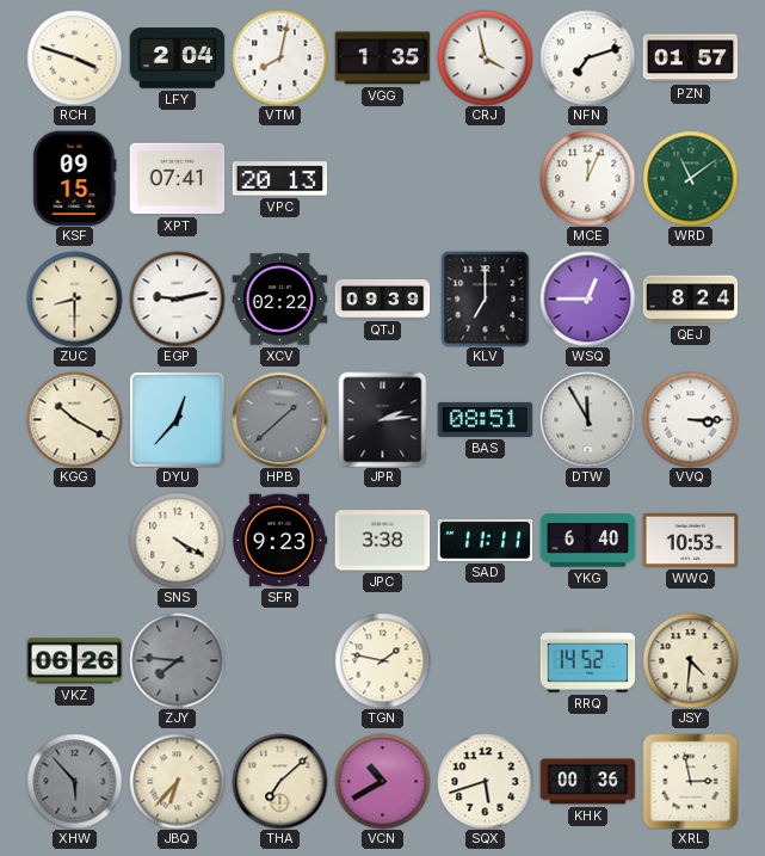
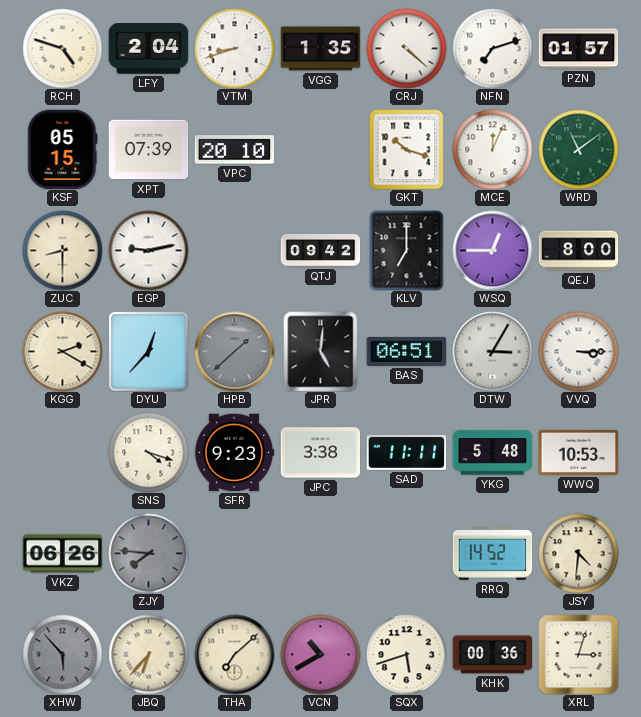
RCH: 3:48 -> 4:48
VTM: 8:02 -> 8:42
CRJ: 3:58 -> 4:22
KSF: 09:15 -> 05:15
XPT: 07:41 -> 07:39
VPC: 20:13 -> 20:10
GKT: none -> 10:18
XCV: 02:22 -> none
QTJ: 09:39 -> 09:42
QEJ: 8:24 -> 8:00
KGG: 10:20 -> 2:20
JPR: 2:14 -> 5:01
BAS: 08:51 -> 06:51
DTW: 11:55 -> 3:05
SNS: 4:20 -> 4:18
YKG: 6:40 -> 5:48
TGN: 1:47 -> none
XRL: 2:58 -> 3:03
